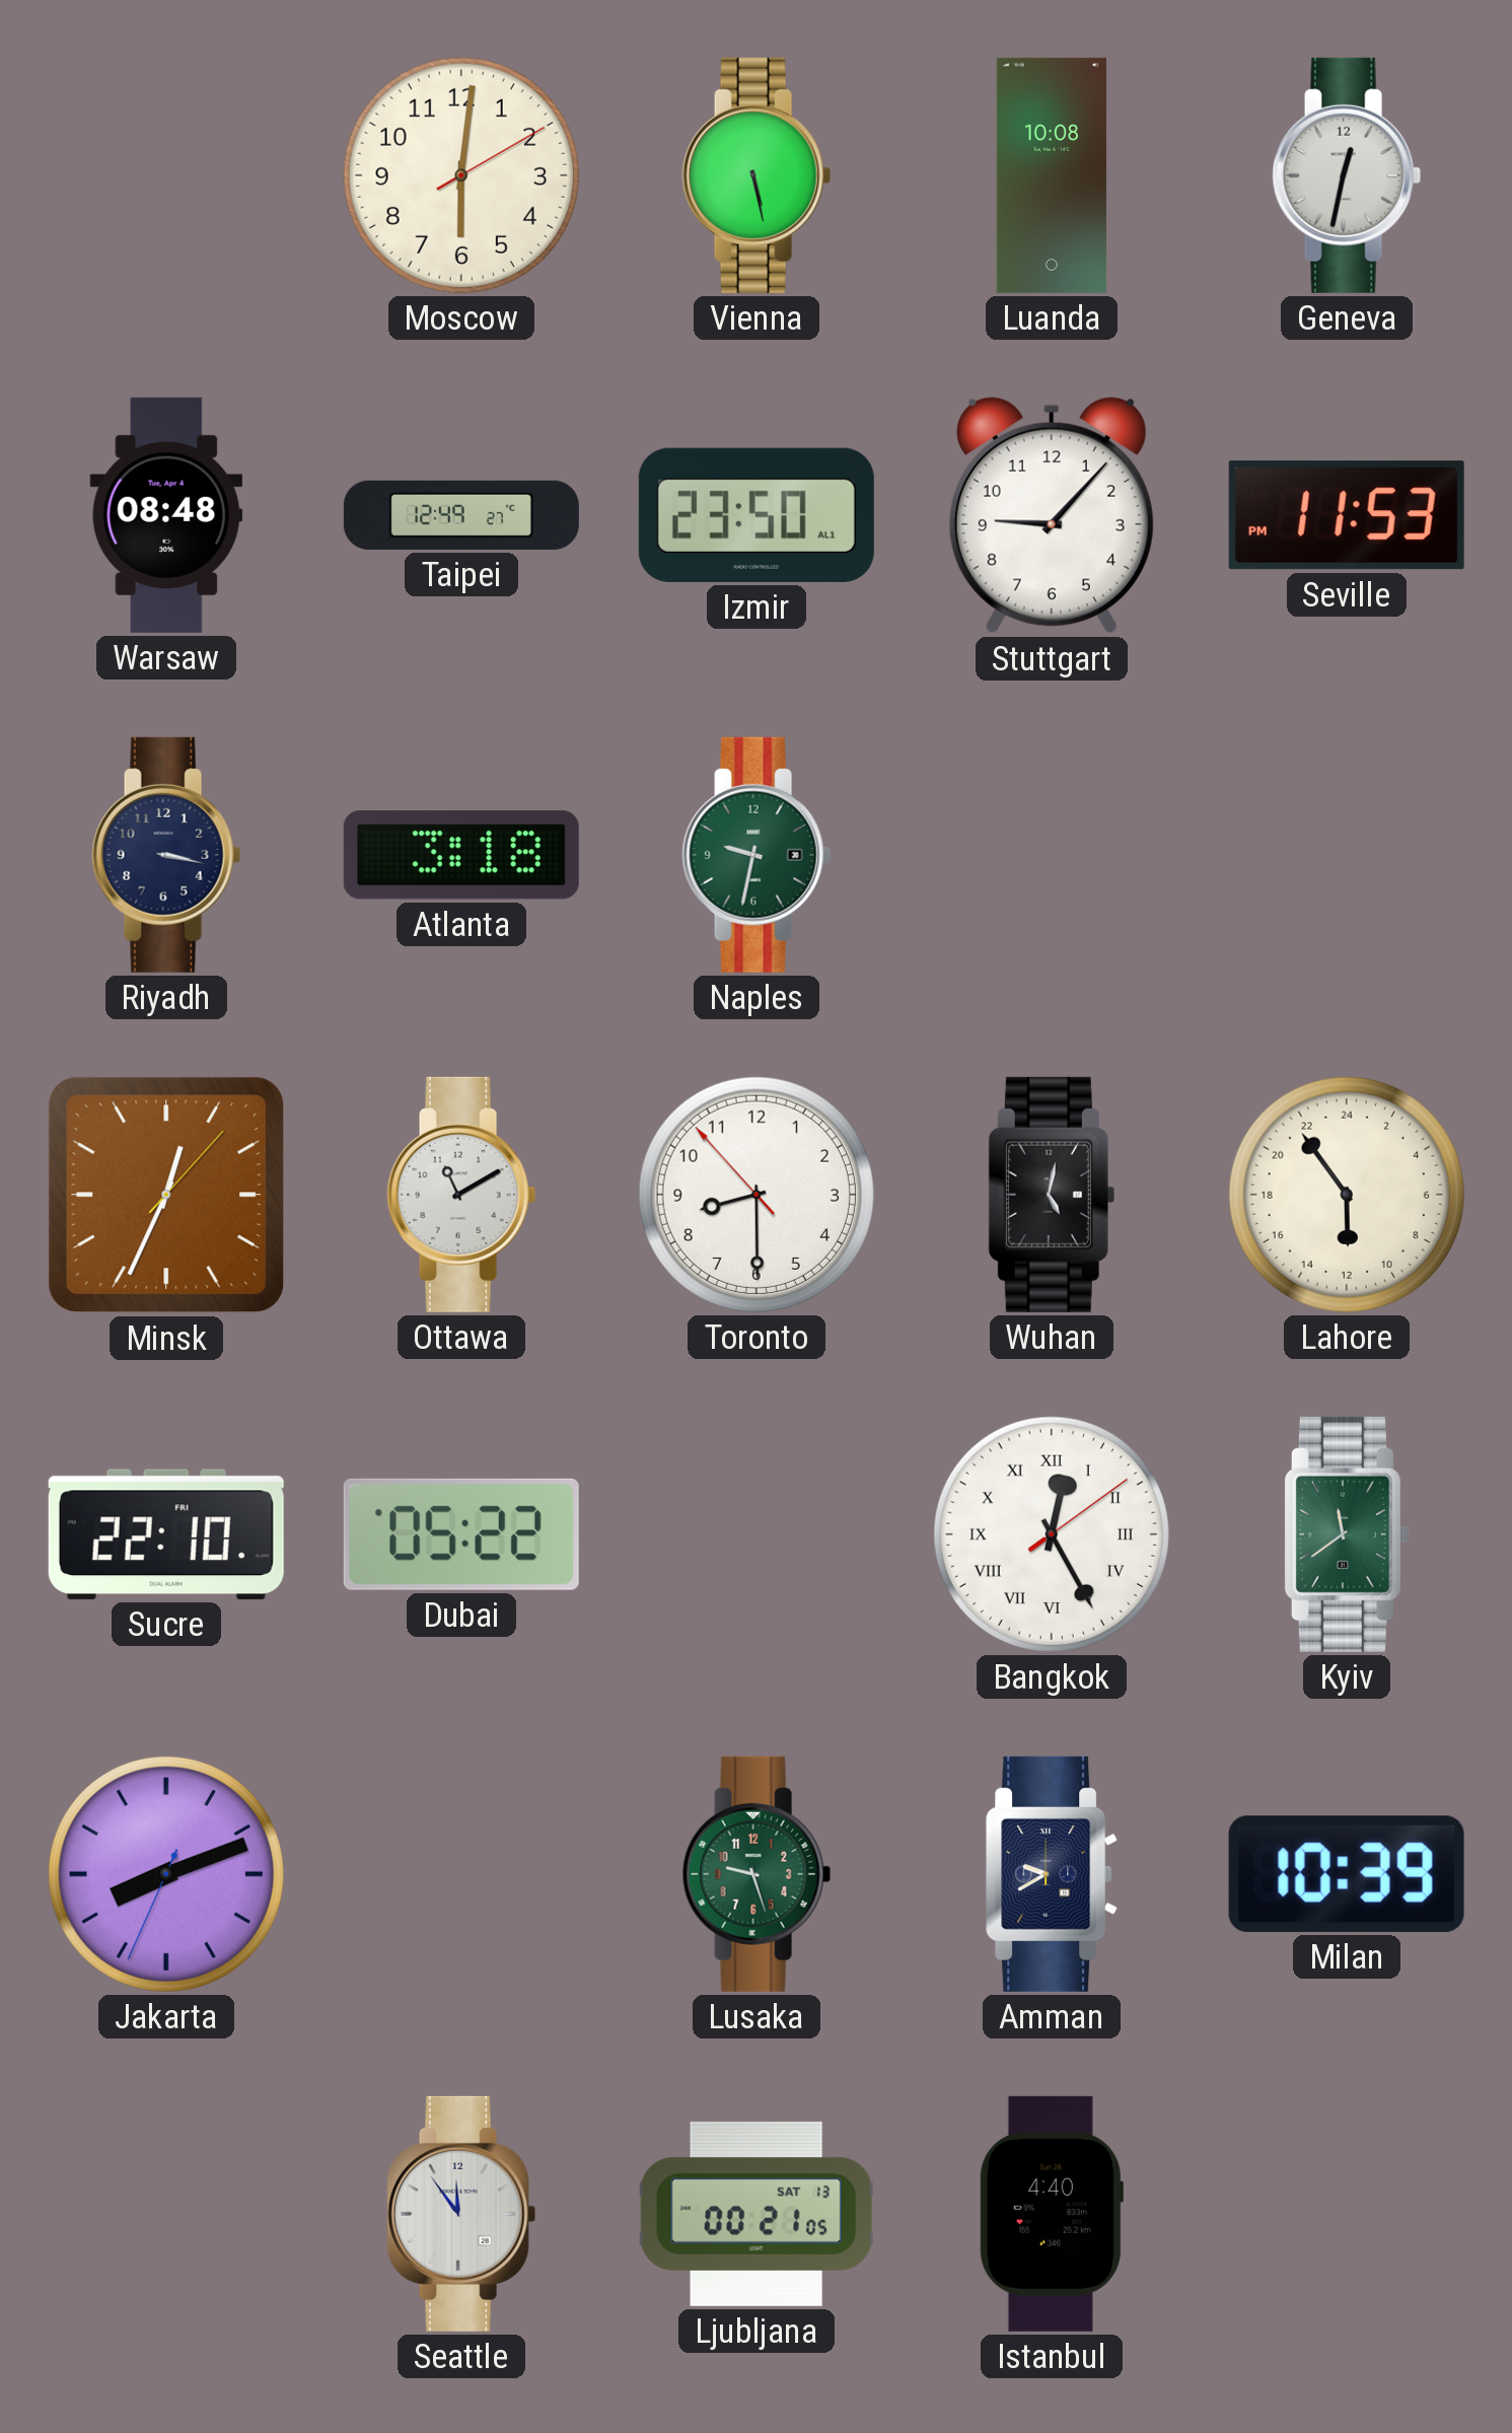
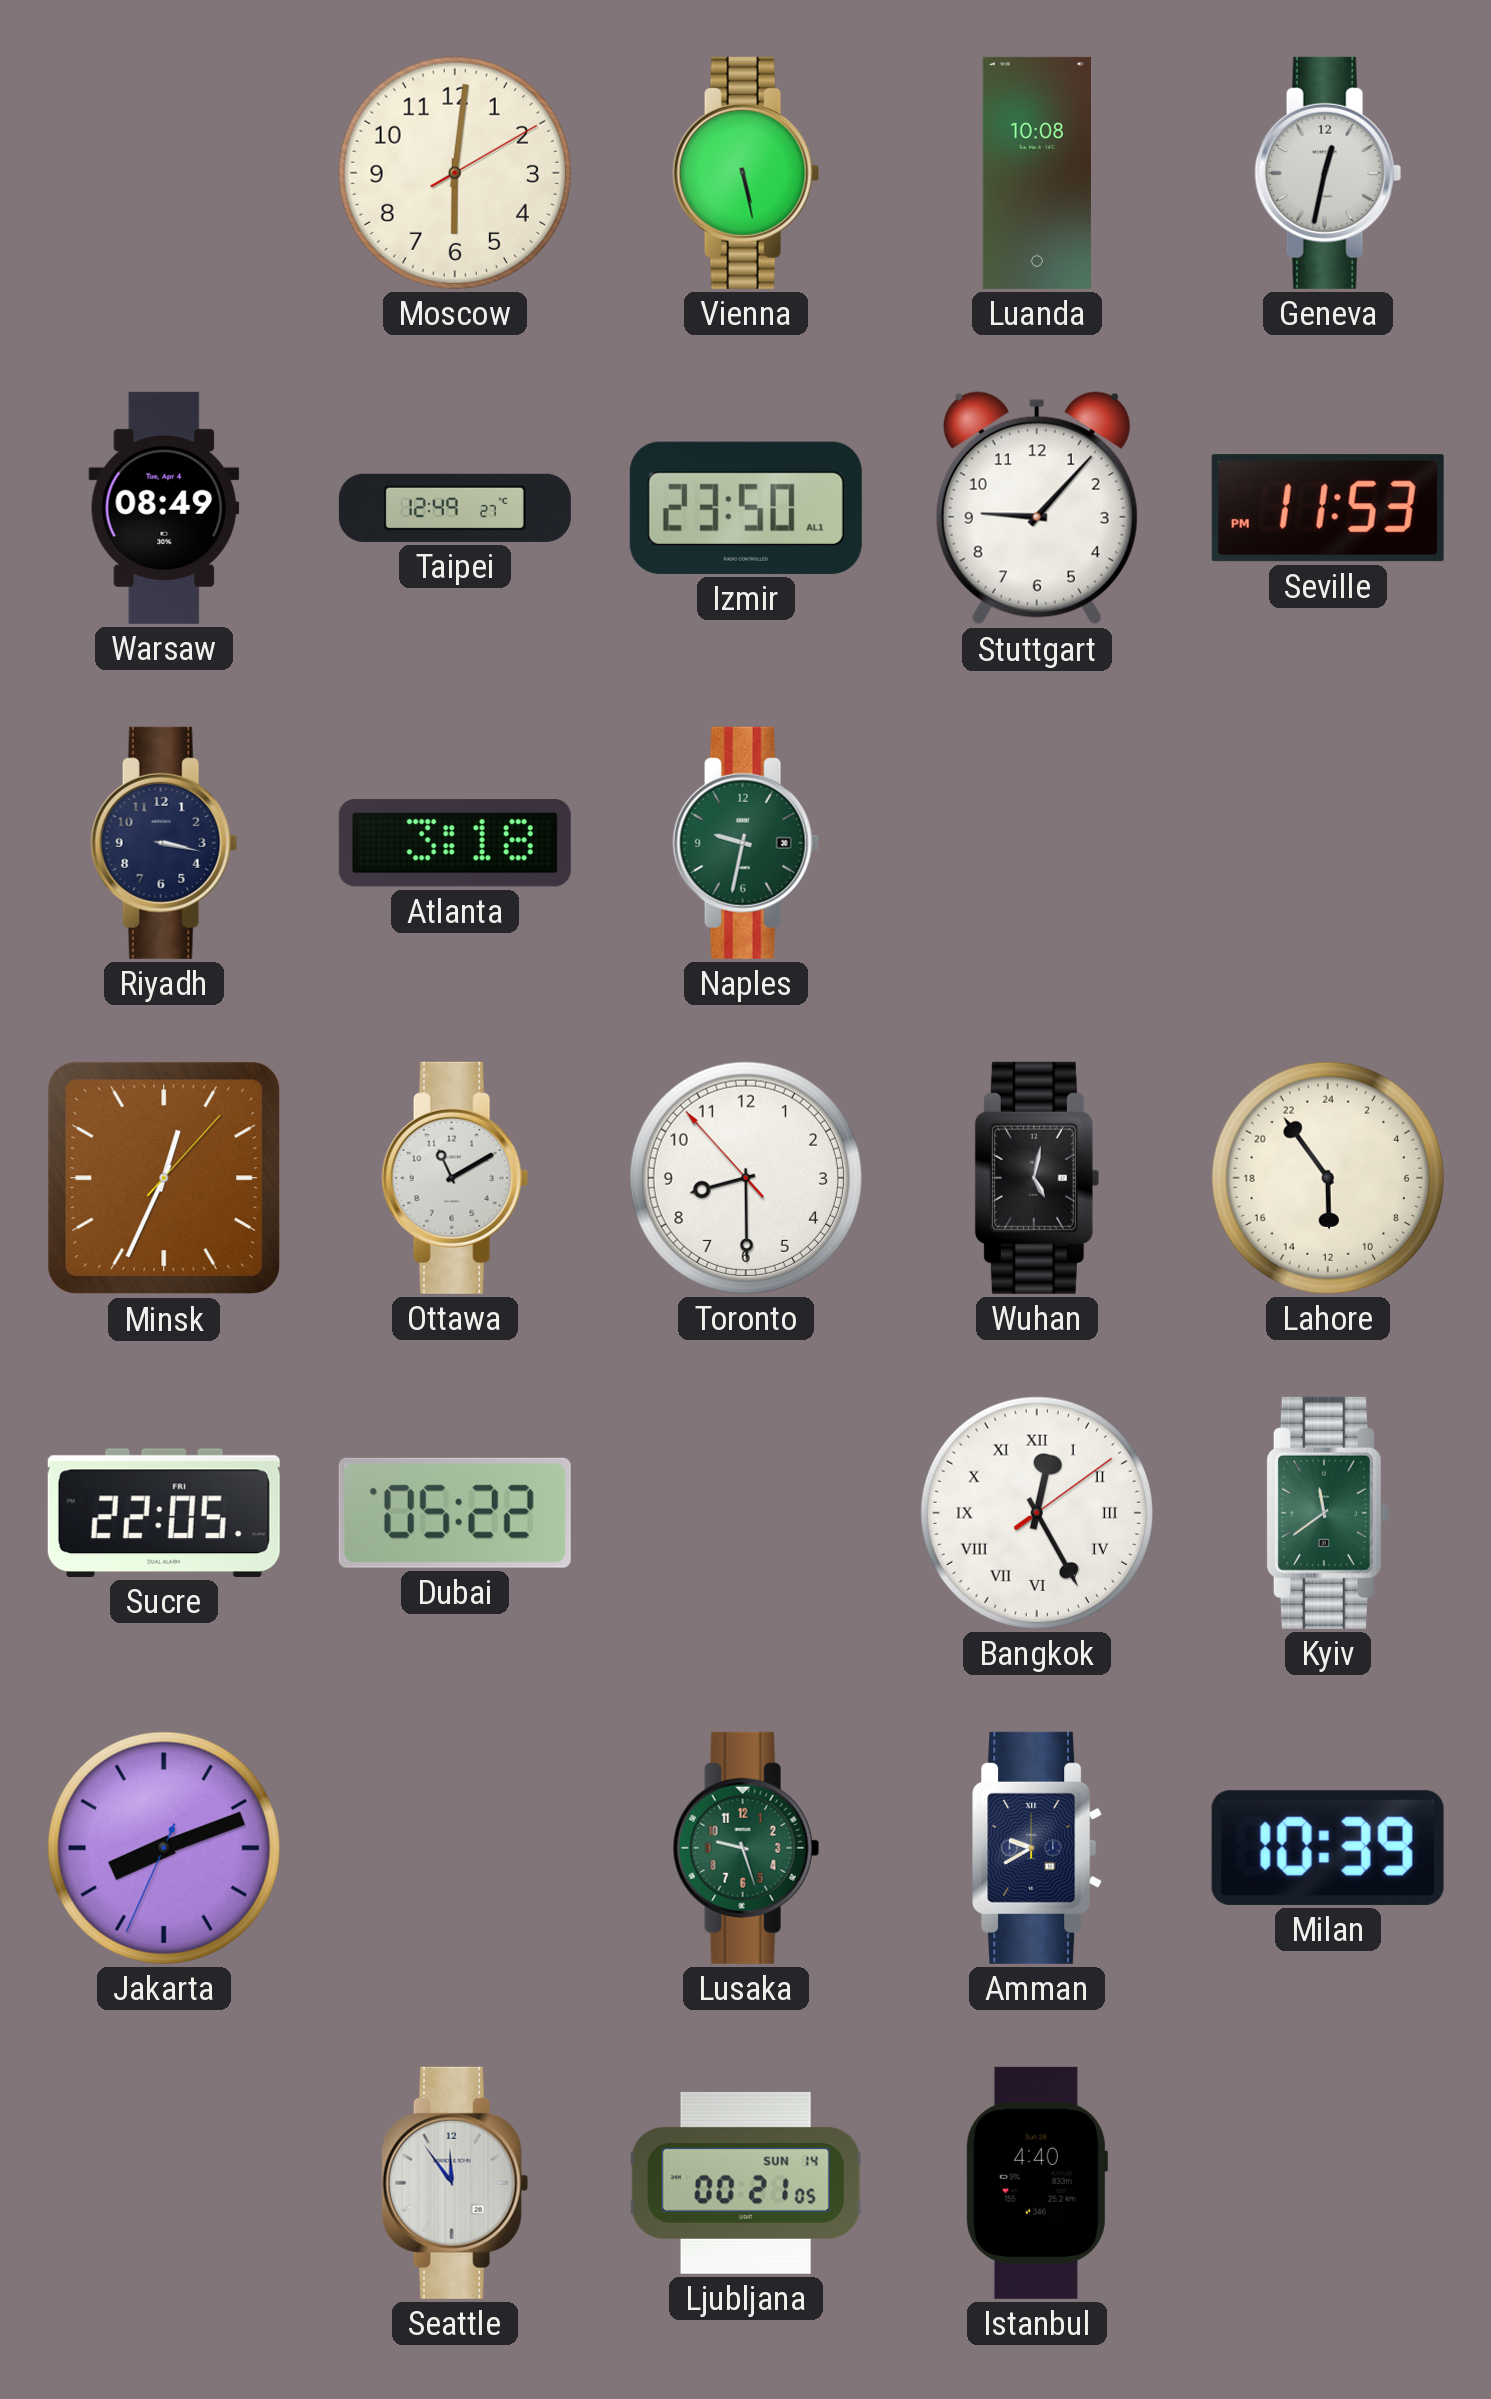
Warsaw: 08:48 -> 08:49
Sucre: 22:10 -> 22:05
Ljubljana date: SAT 13 -> SUN 14
